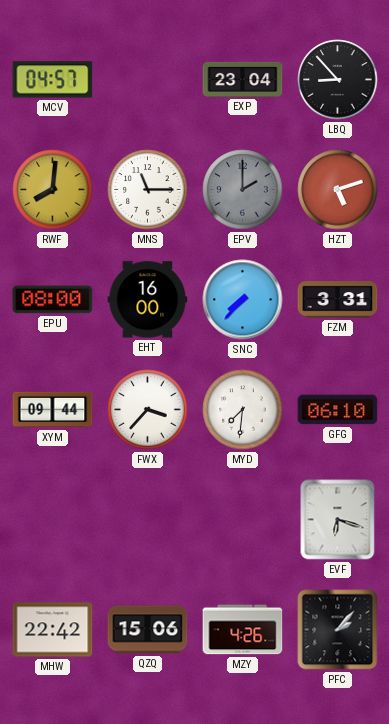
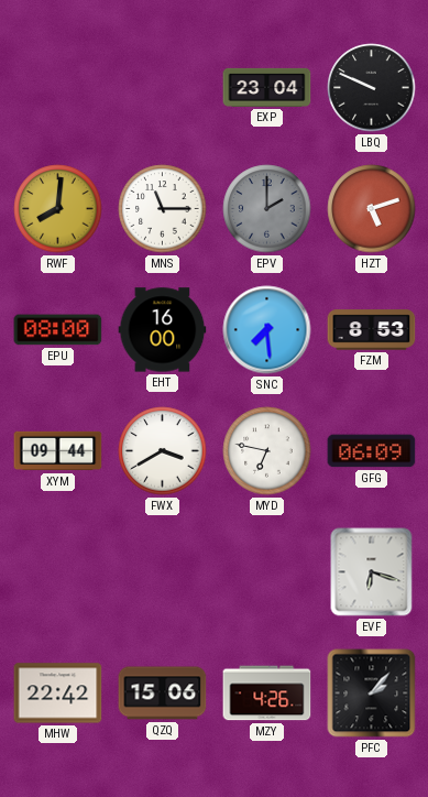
MCV: 04:57 -> none
LBQ: 8:53 -> 9:49
SNC: 7:37 -> 7:29
FZM: 3:31 -> 8:53
FWX: 3:37 -> 3:40
MYD: 7:31 -> 6:47
GFG: 06:10 -> 06:09
